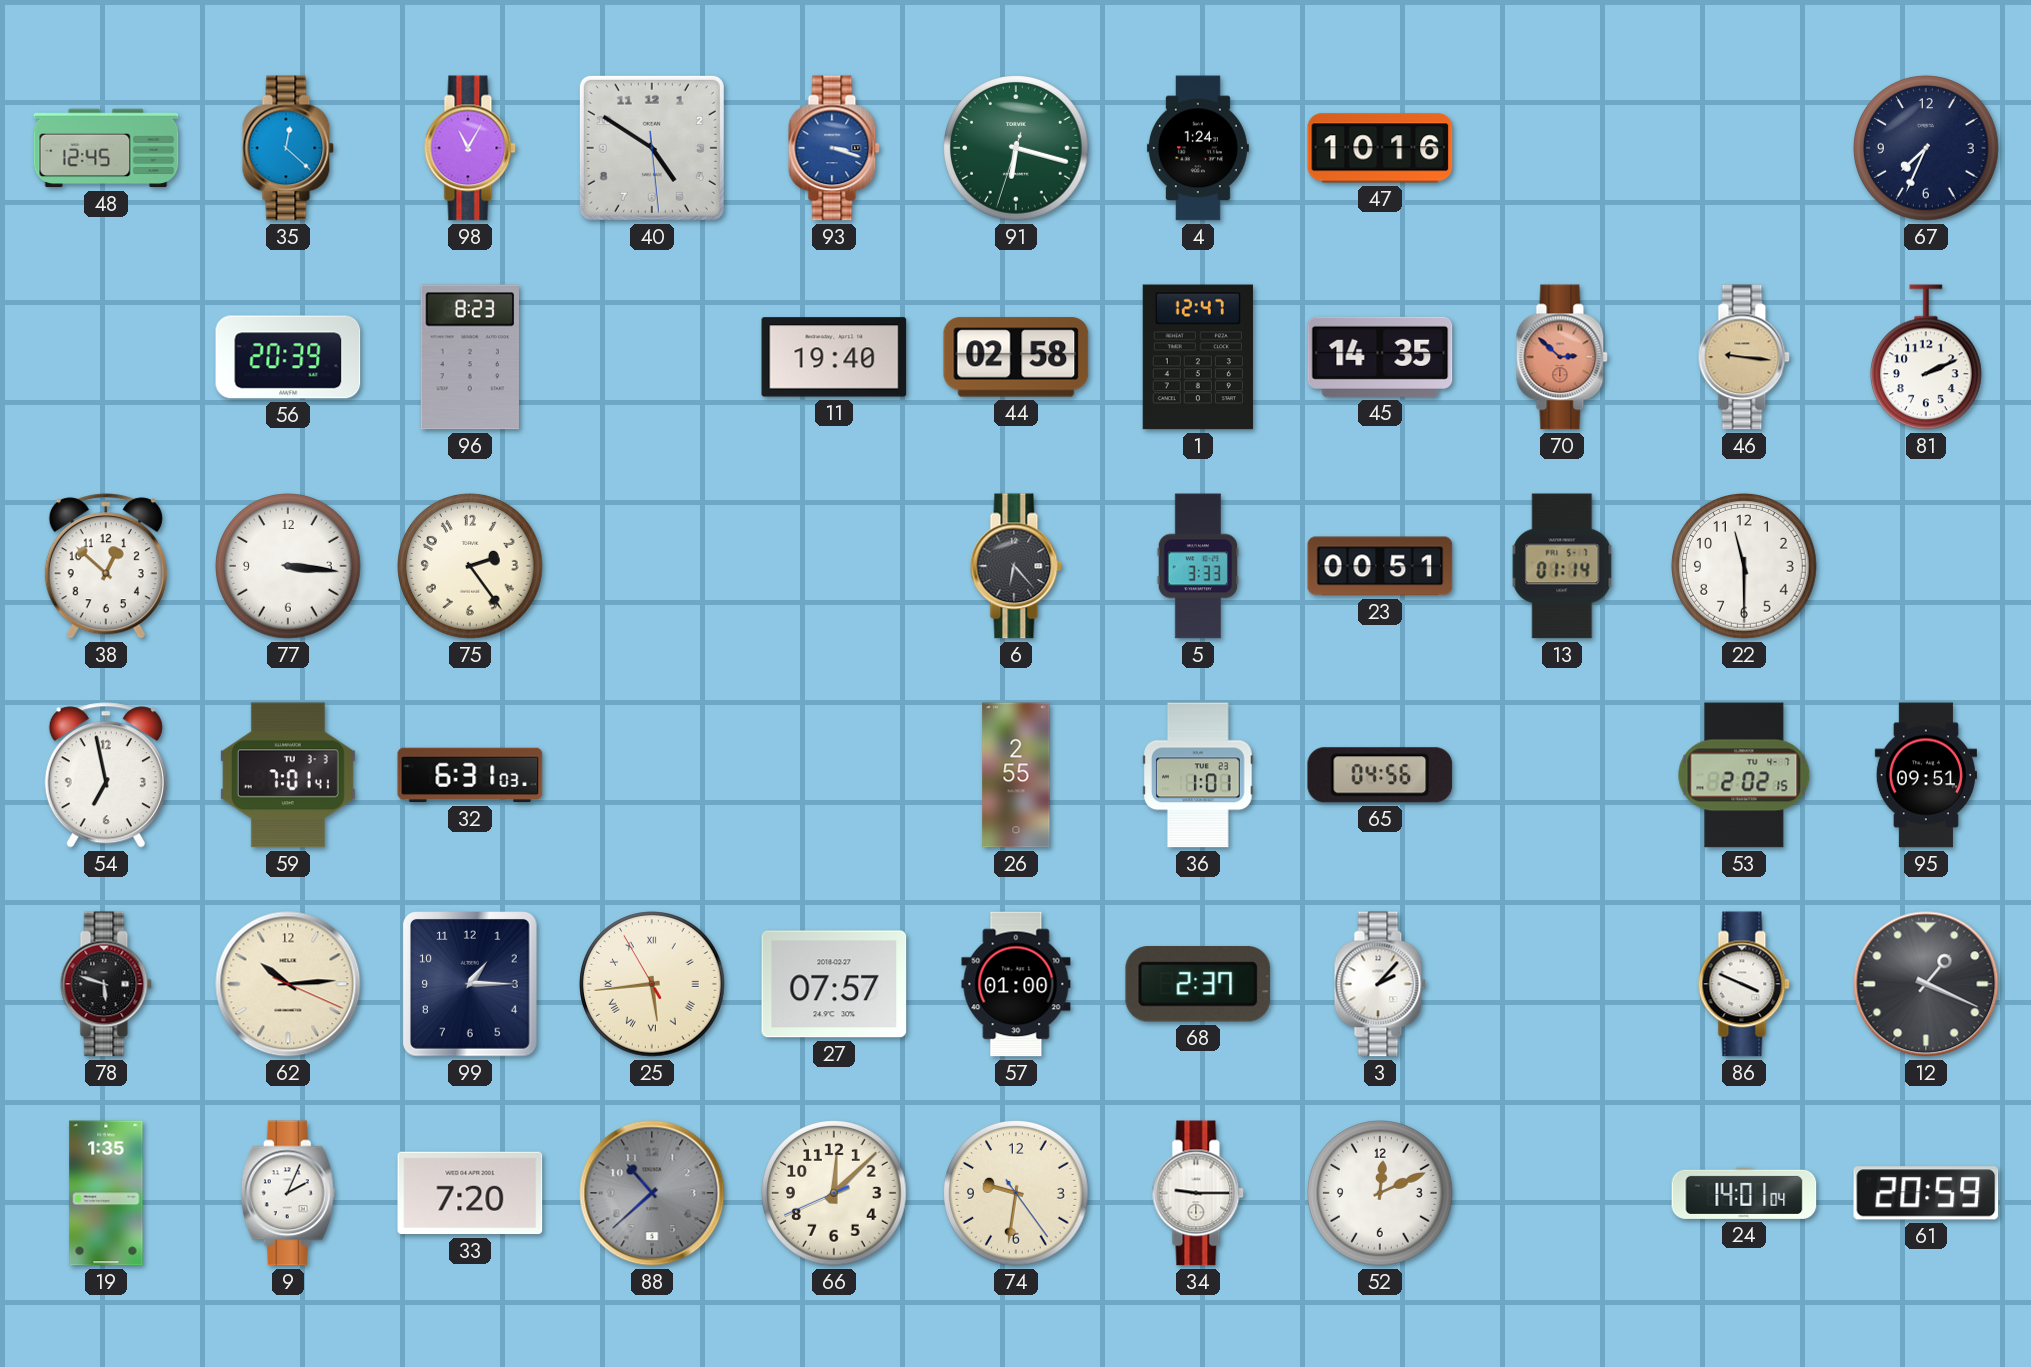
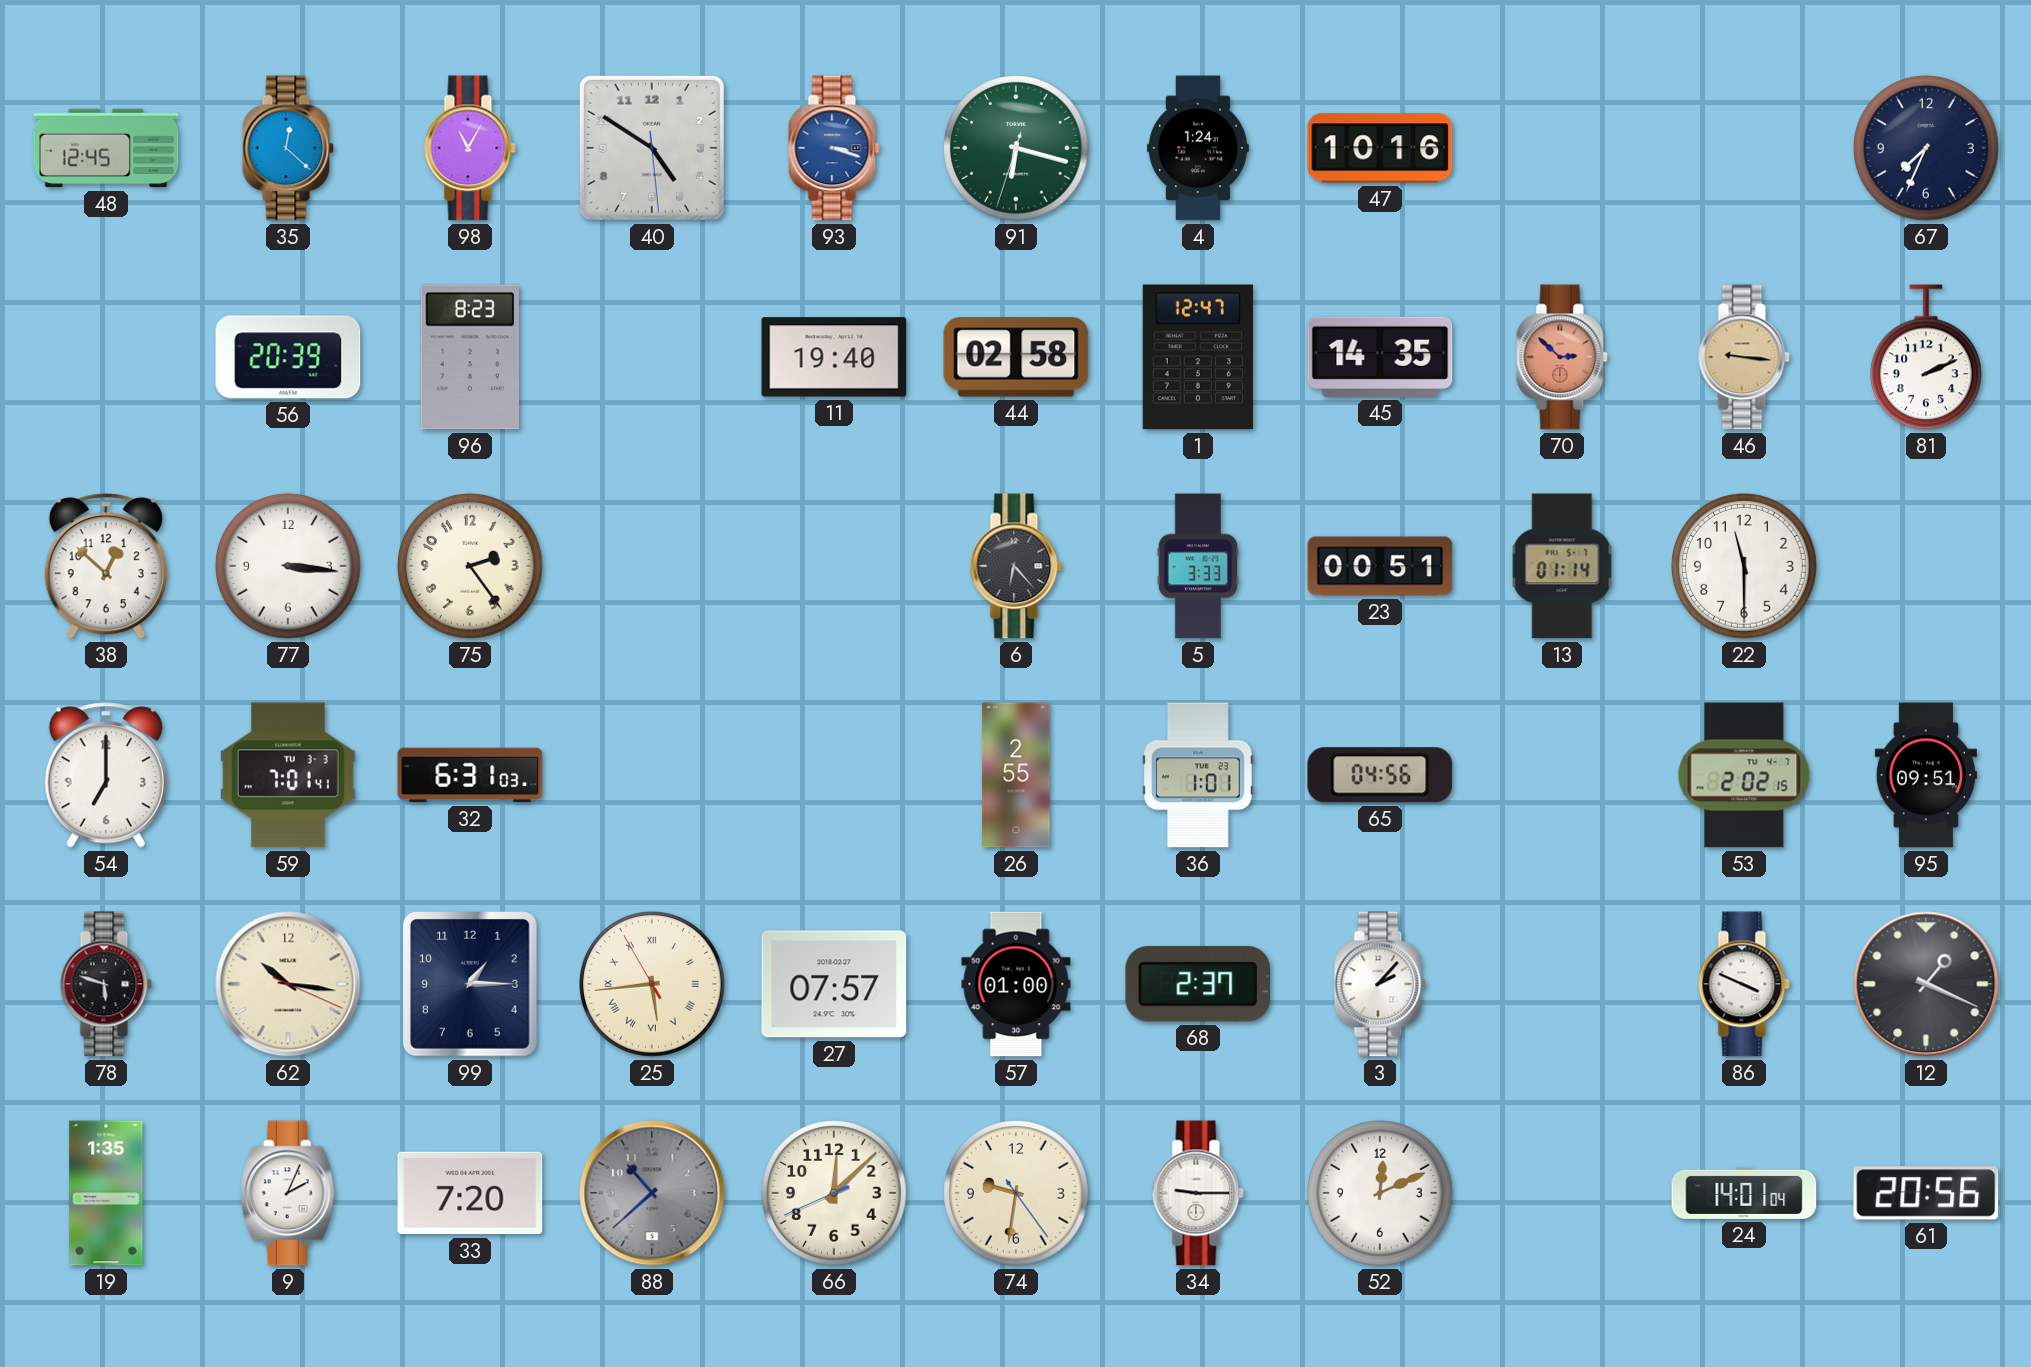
54: 6:58 -> 7:00
62: 10:14 -> 10:16
61: 20:59 -> 20:56
